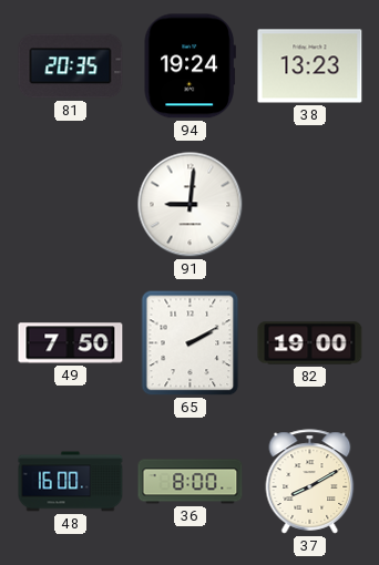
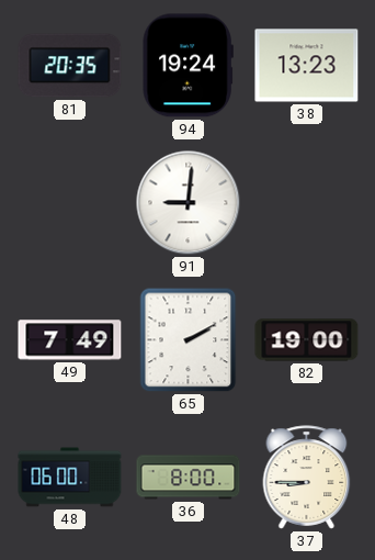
49: 7:50 -> 7:49
48: 16:00 -> 06:00
37: 8:10 -> 8:45
